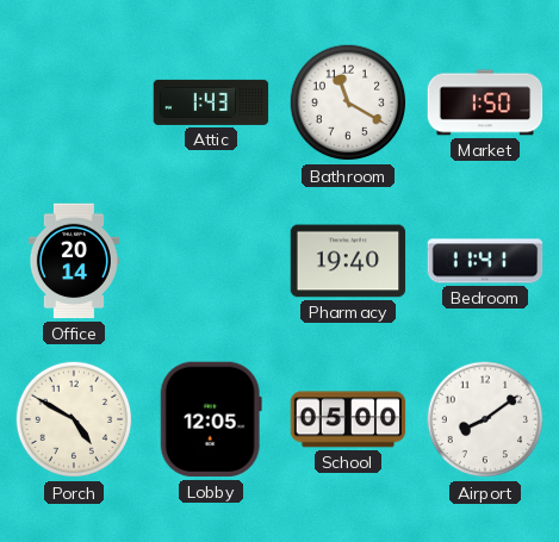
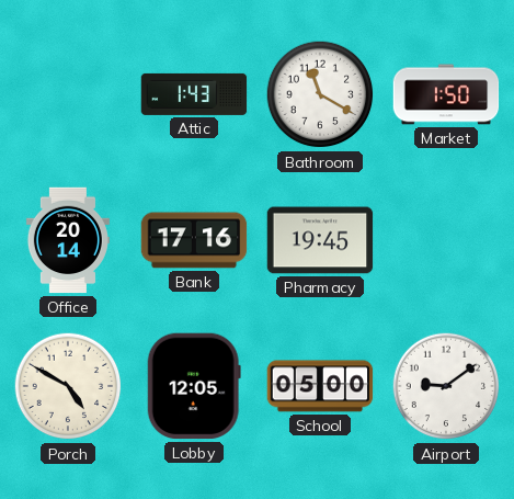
Bank: none -> 17:16
Pharmacy: 19:40 -> 19:45
Bedroom: 11:41 -> none
Airport: 8:09 -> 9:09
